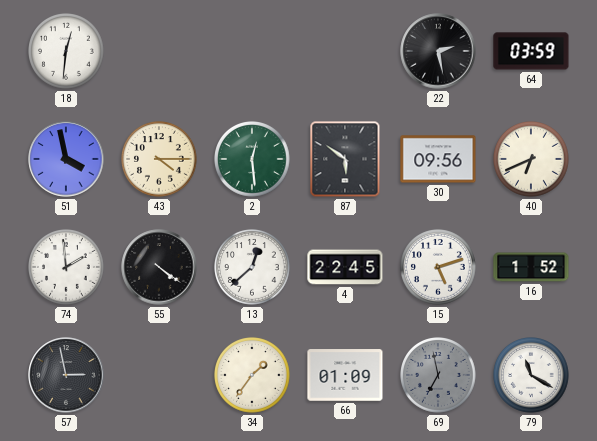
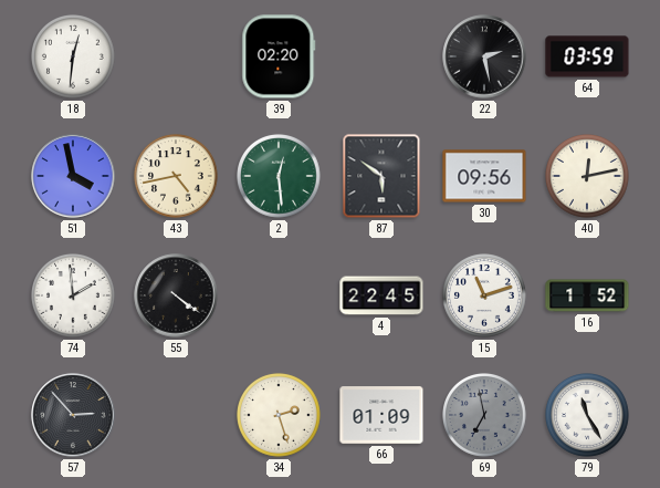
39: none -> 02:20
43: 4:15 -> 4:43
40: 6:41 -> 12:13
13: 12:38 -> none
15: 5:12 -> 11:12
57: 2:58 -> 2:53
34: 1:36 -> 2:27
79: 11:20 -> 11:25
